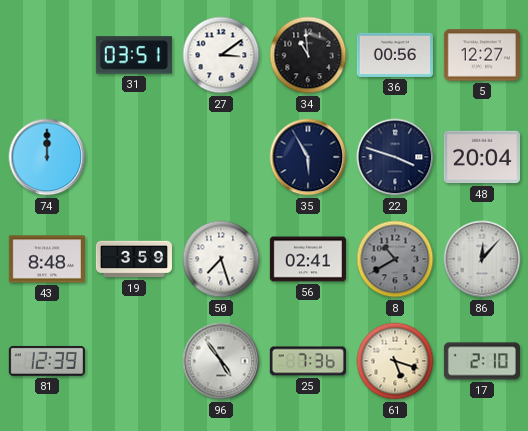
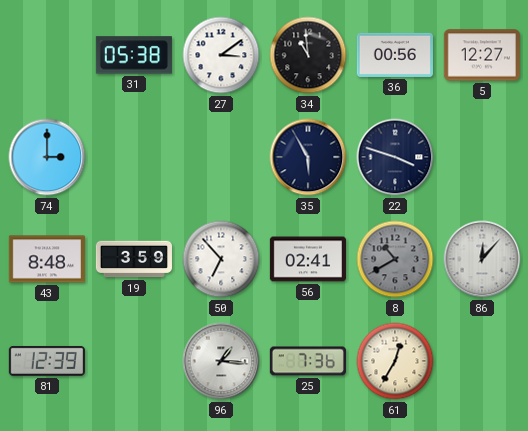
31: 03:51 -> 05:38
74: 12:00 -> 3:00
48: 20:04 -> none
50: 7:27 -> 6:53
96: 4:54 -> 1:16
61: 5:18 -> 12:35
17: 2:10 -> none
